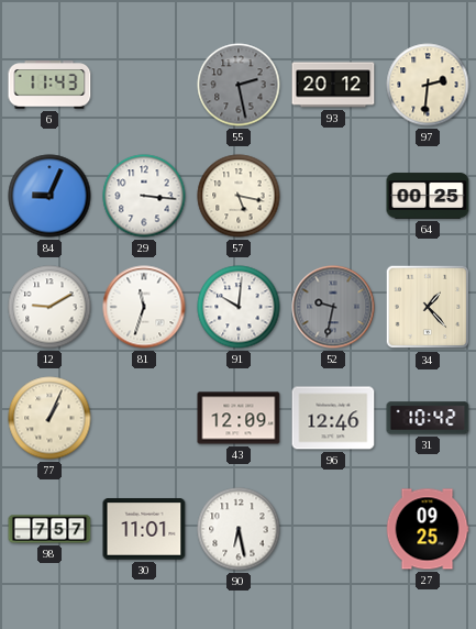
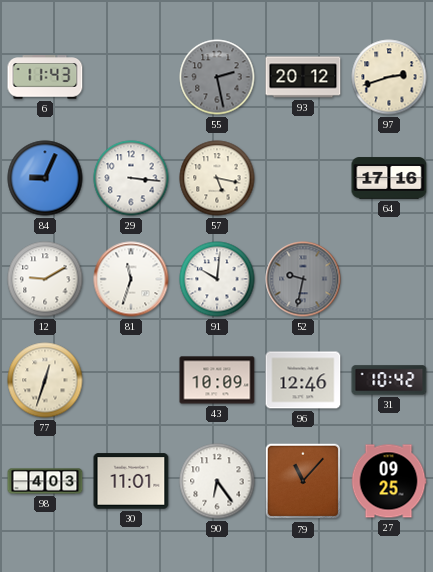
97: 2:31 -> 2:42
64: 00:25 -> 17:16
34: 1:23 -> none
77: 1:04 -> 12:33
43: 12:09 -> 10:09
98: 7:57 -> 4:03
90: 6:28 -> 6:24
79: none -> 11:07
